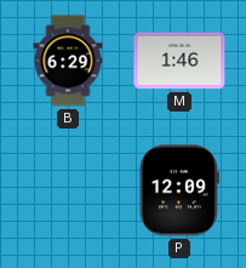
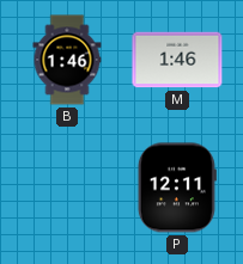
B: 6:29 -> 1:46
P: 12:09 -> 12:11
